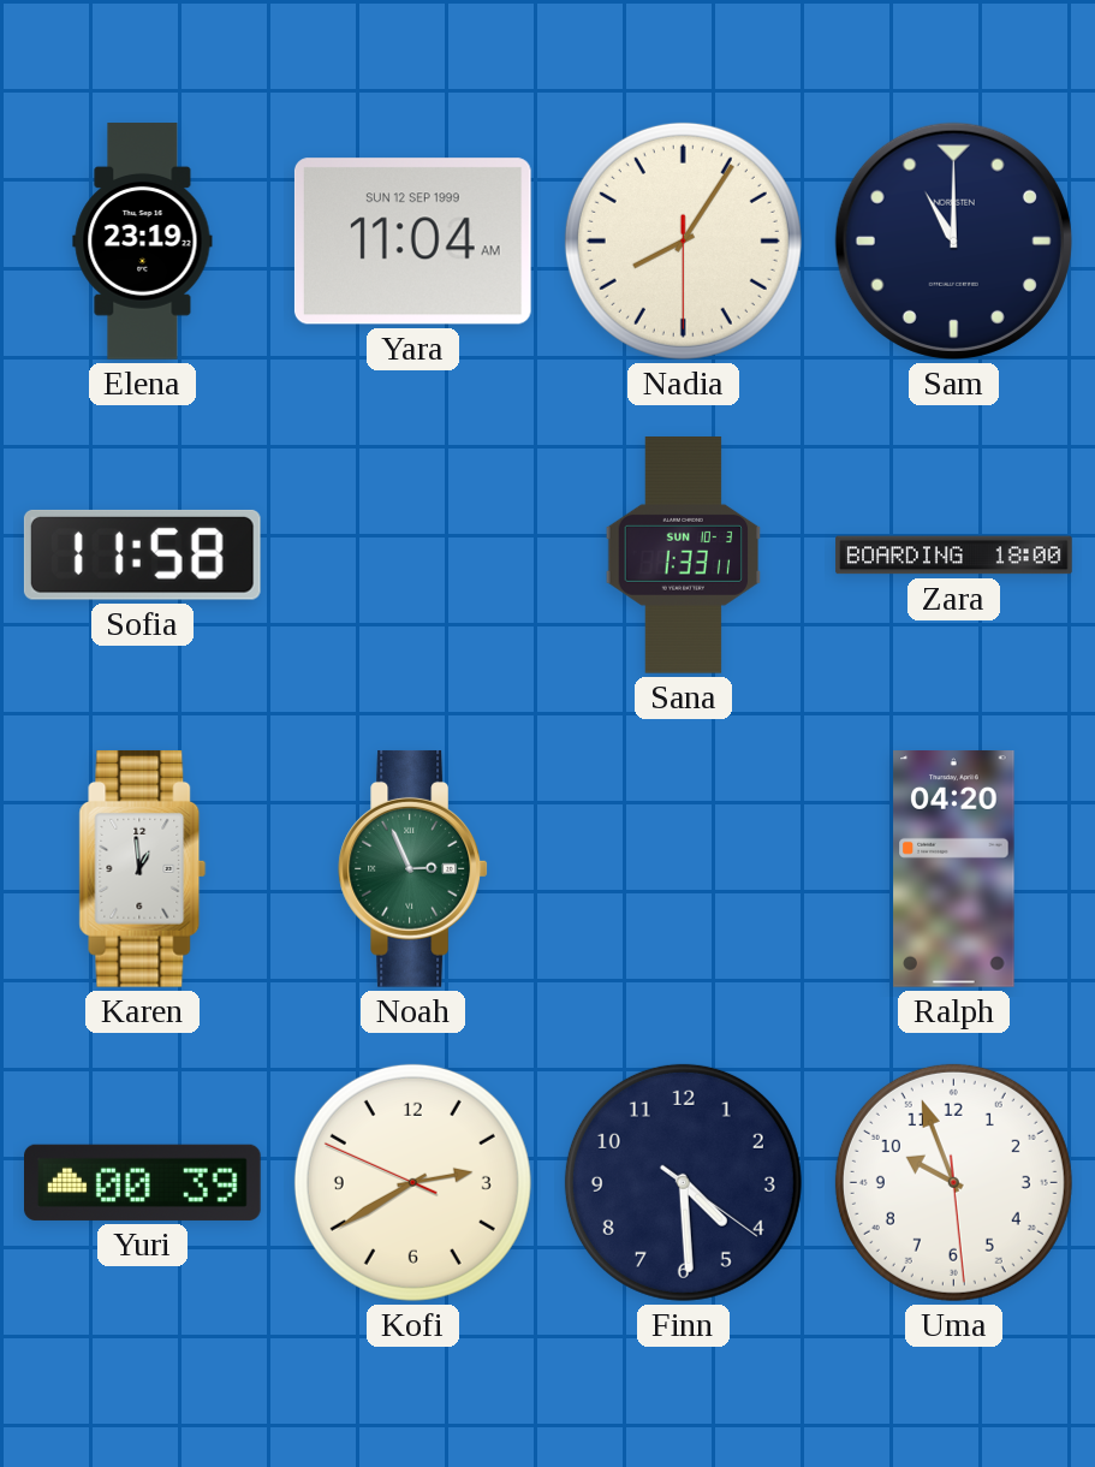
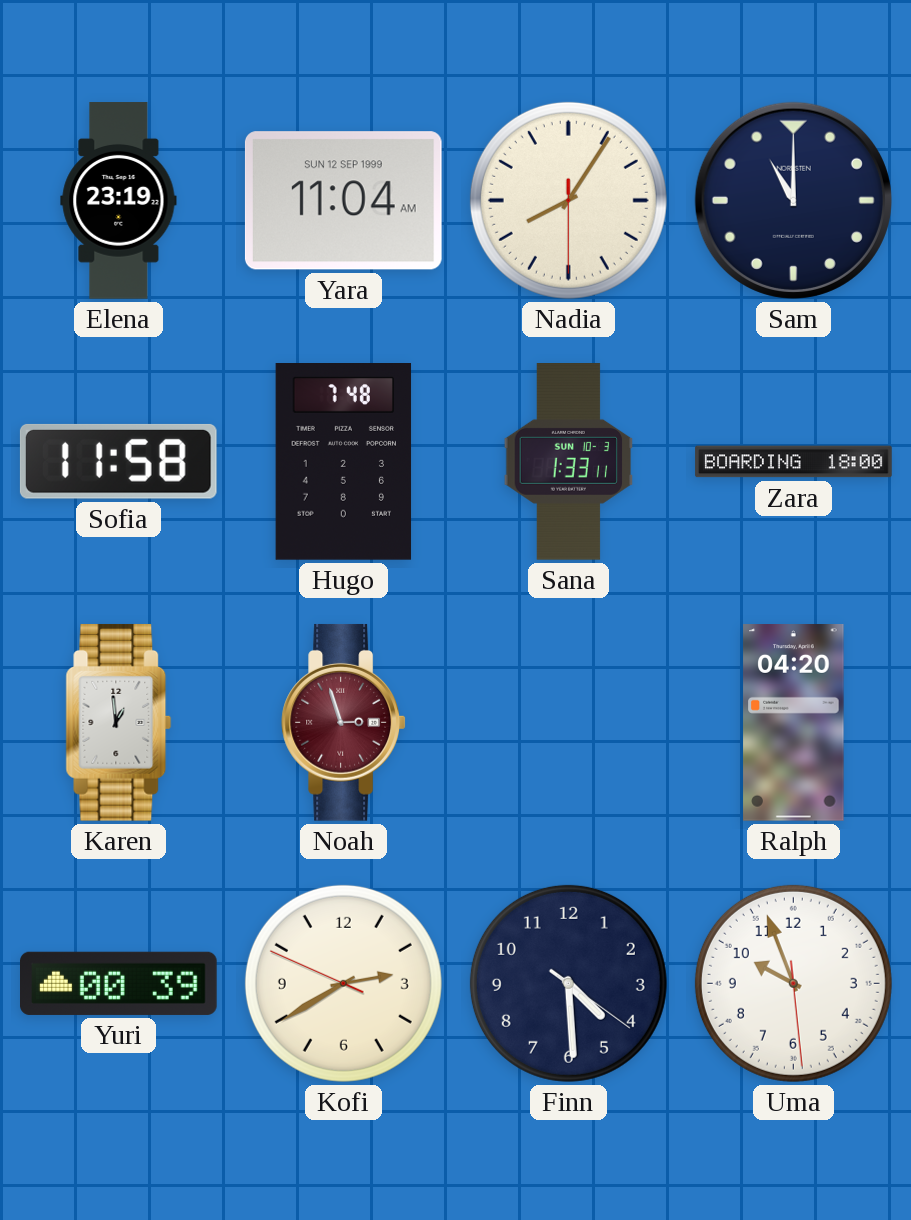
Hugo: none -> 7:48
Noah: 2:56 -> 2:57
Noah dial: green -> burgundy
